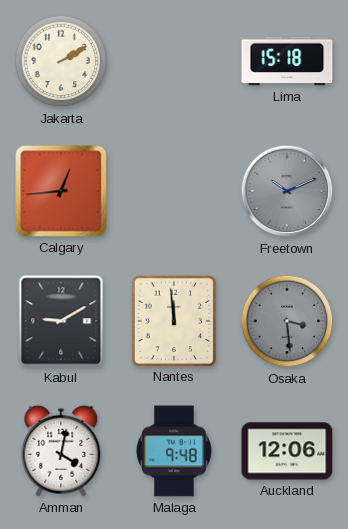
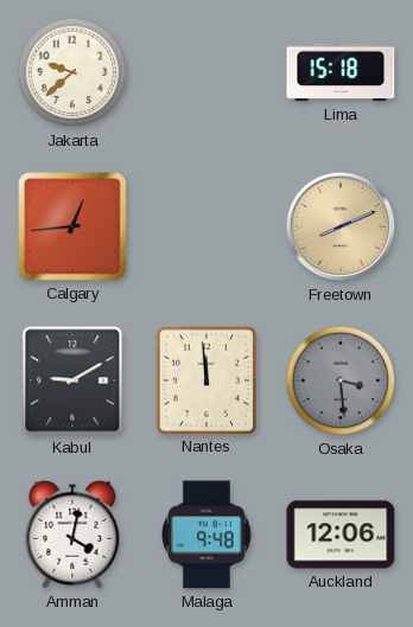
Jakarta: 2:10 -> 9:38
Freetown: 10:11 -> 8:11
Freetown dial: grey -> champagne
